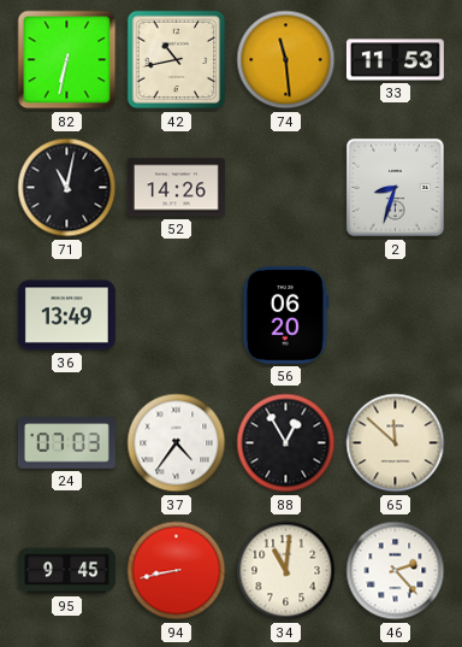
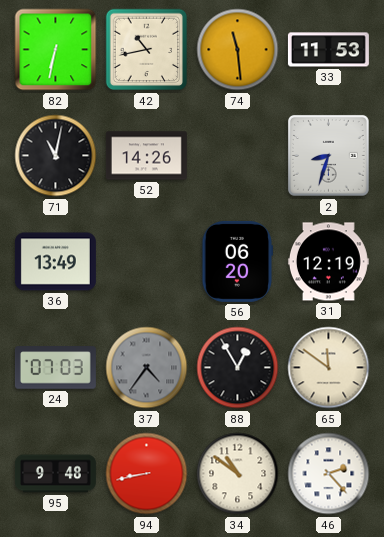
31: none -> 12:19
37 dial: white -> grey
65: 11:52 -> 11:51
95: 9:45 -> 9:48
34: 11:01 -> 10:51
